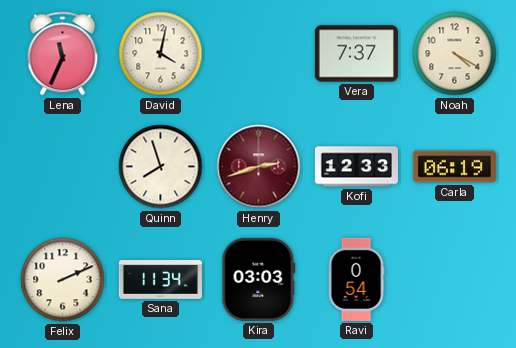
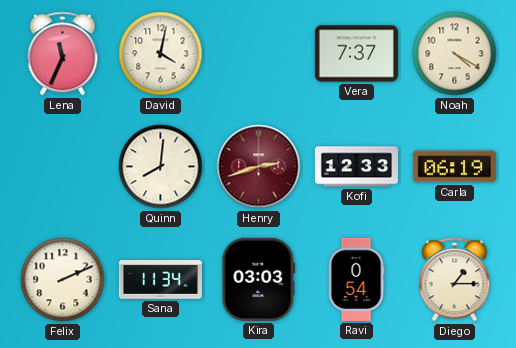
Quinn: 7:57 -> 8:01
Diego: none -> 1:15
